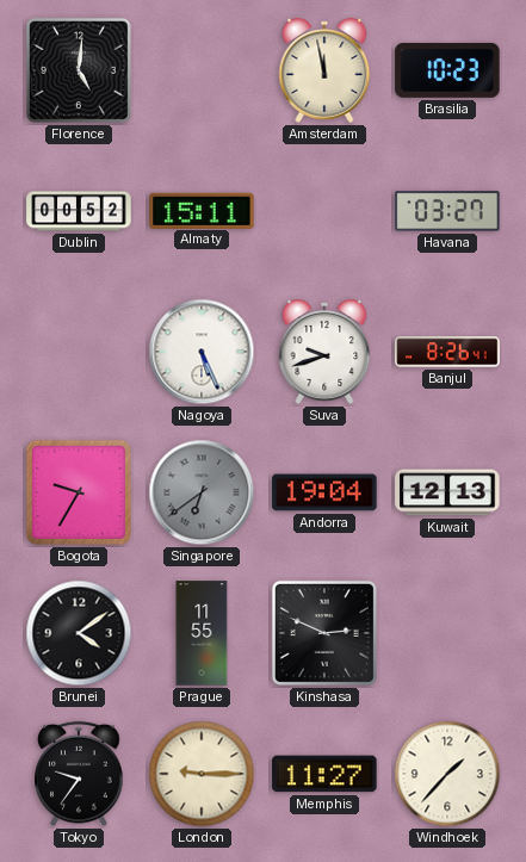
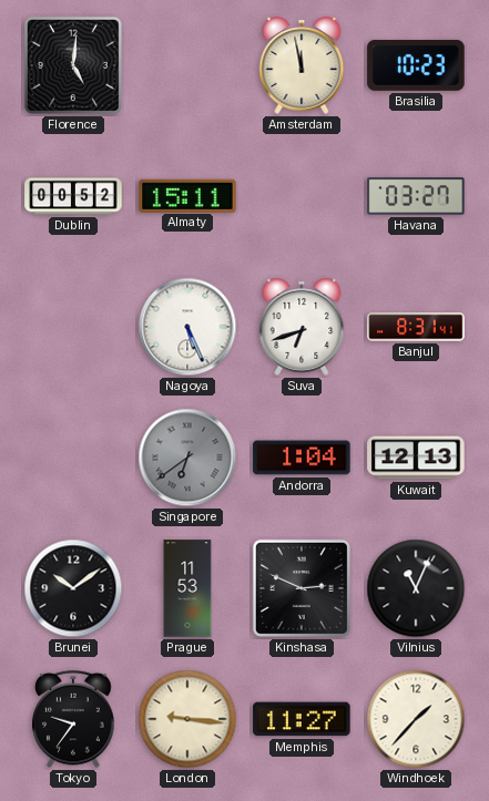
Suva: 9:42 -> 6:42
Banjul: 8:26 -> 8:31
Bogota: 9:35 -> none
Andorra: 19:04 -> 1:04
Brunei: 4:09 -> 10:09
Prague: 11:55 -> 11:53
Vilnius: none -> 11:04
London: 9:15 -> 9:16
